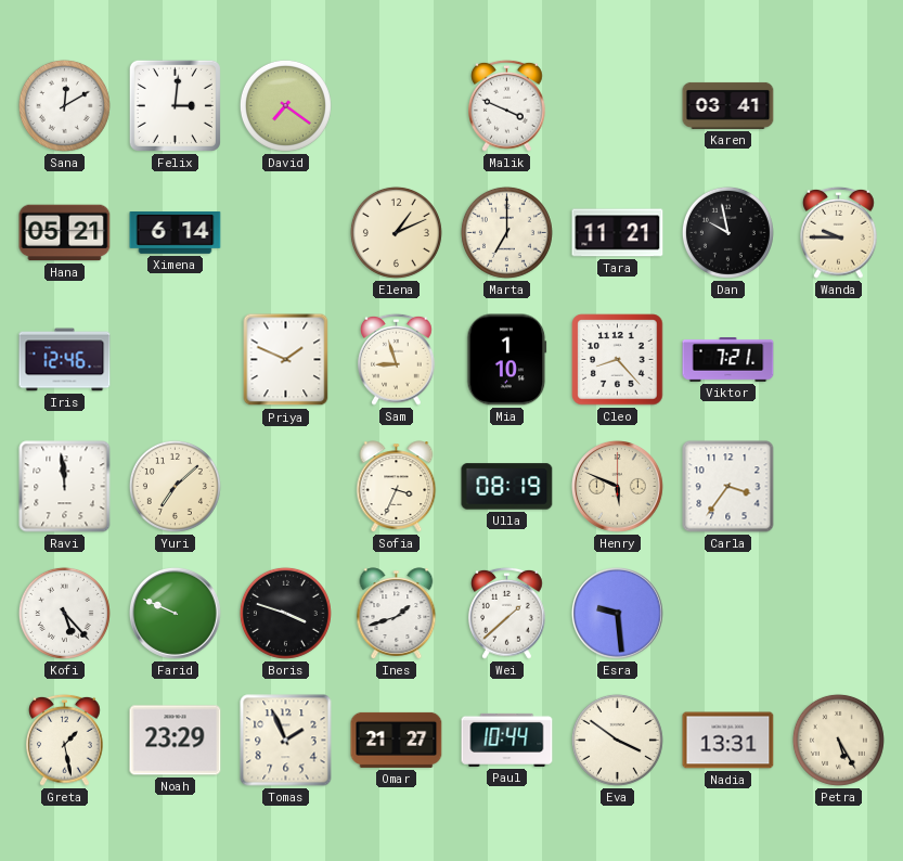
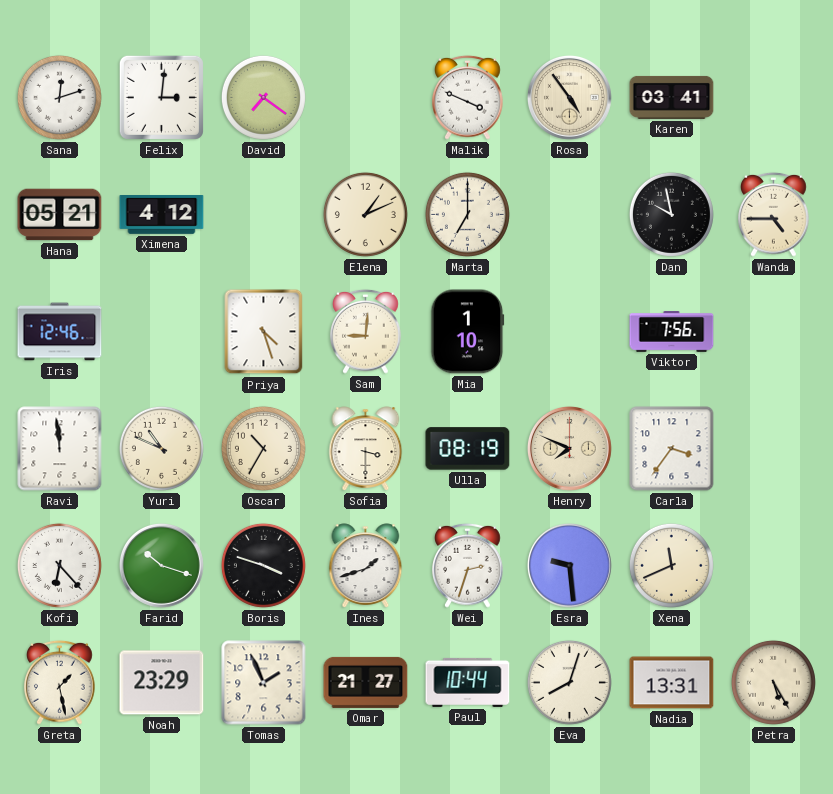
Sana: 12:10 -> 12:12
Rosa: none -> 4:54
Ximena: 6:14 -> 4:12
Tara: 11:21 -> none
Wanda: 9:45 -> 4:45
Priya: 1:49 -> 4:27
Sam: 8:57 -> 9:01
Cleo: 8:23 -> none
Viktor: 7:21 -> 7:56
Yuri: 7:08 -> 10:49
Oscar: none -> 10:35
Sofia: 3:34 -> 3:30
Henry: 5:49 -> 7:49
Kofi: 5:23 -> 6:23
Farid: 9:49 -> 10:18
Wei: 1:38 -> 2:33
Xena: none -> 11:41
Eva: 3:51 -> 8:03
